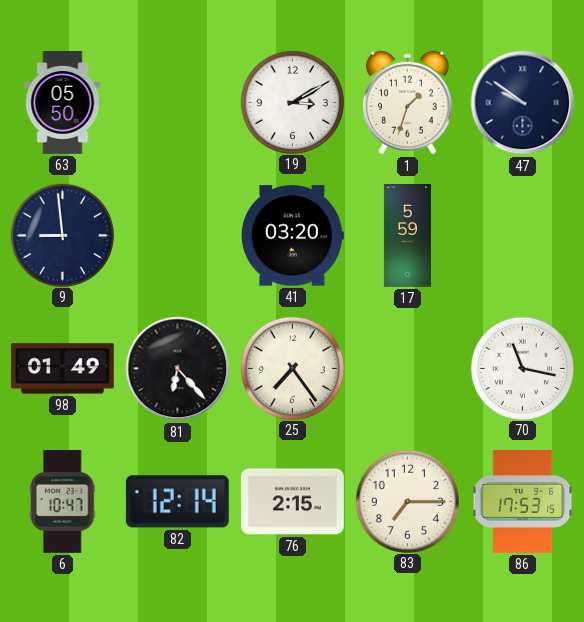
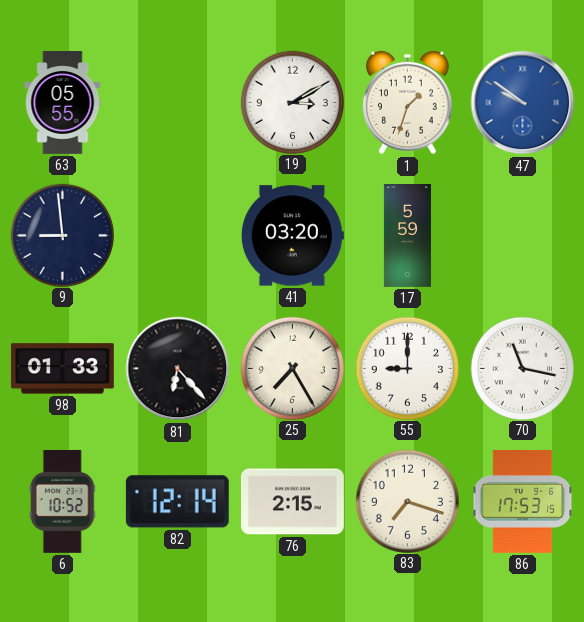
63: 05:50 -> 05:55
47 dial: navy -> blue
98: 01:49 -> 01:33
25: 7:24 -> 7:25
55: none -> 9:00
6: 10:47 -> 10:52
83: 7:15 -> 7:18
